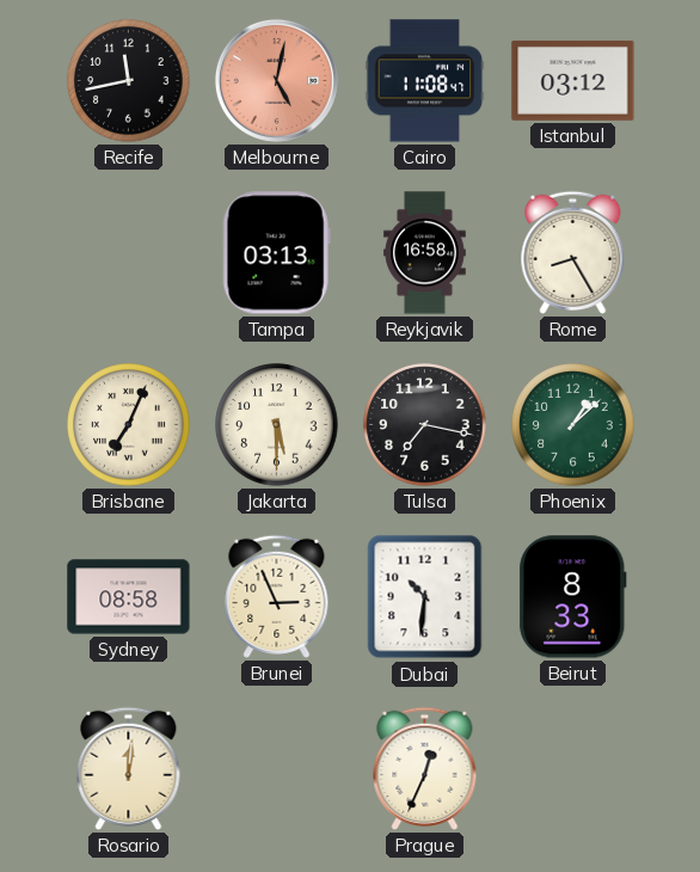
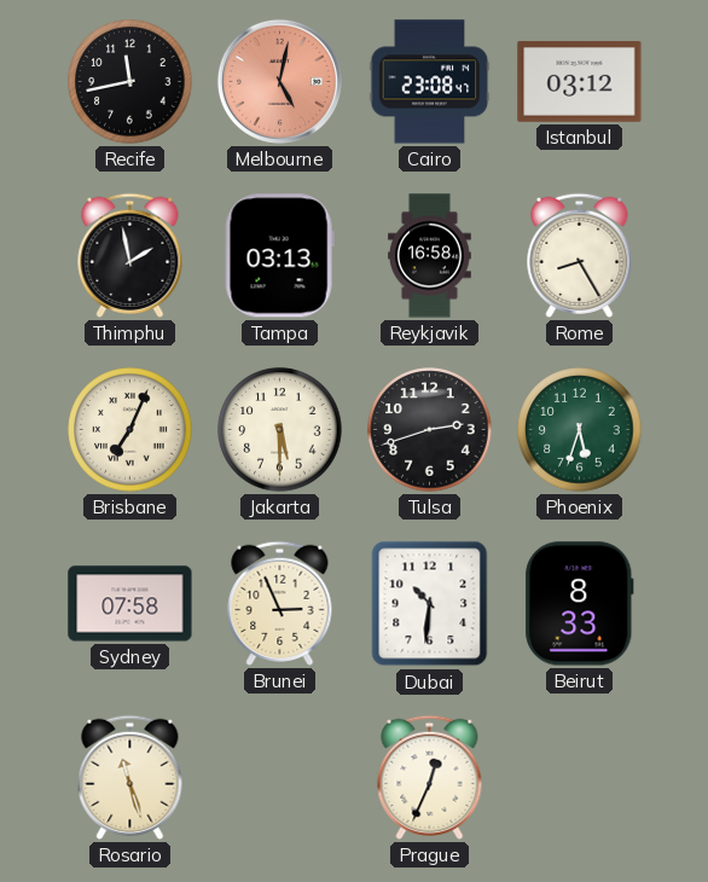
Cairo: 11:08 -> 23:08
Thimphu: none -> 1:58
Tulsa: 7:17 -> 2:42
Phoenix: 1:08 -> 5:33
Sydney: 08:58 -> 07:58
Rosario: 12:01 -> 11:27
